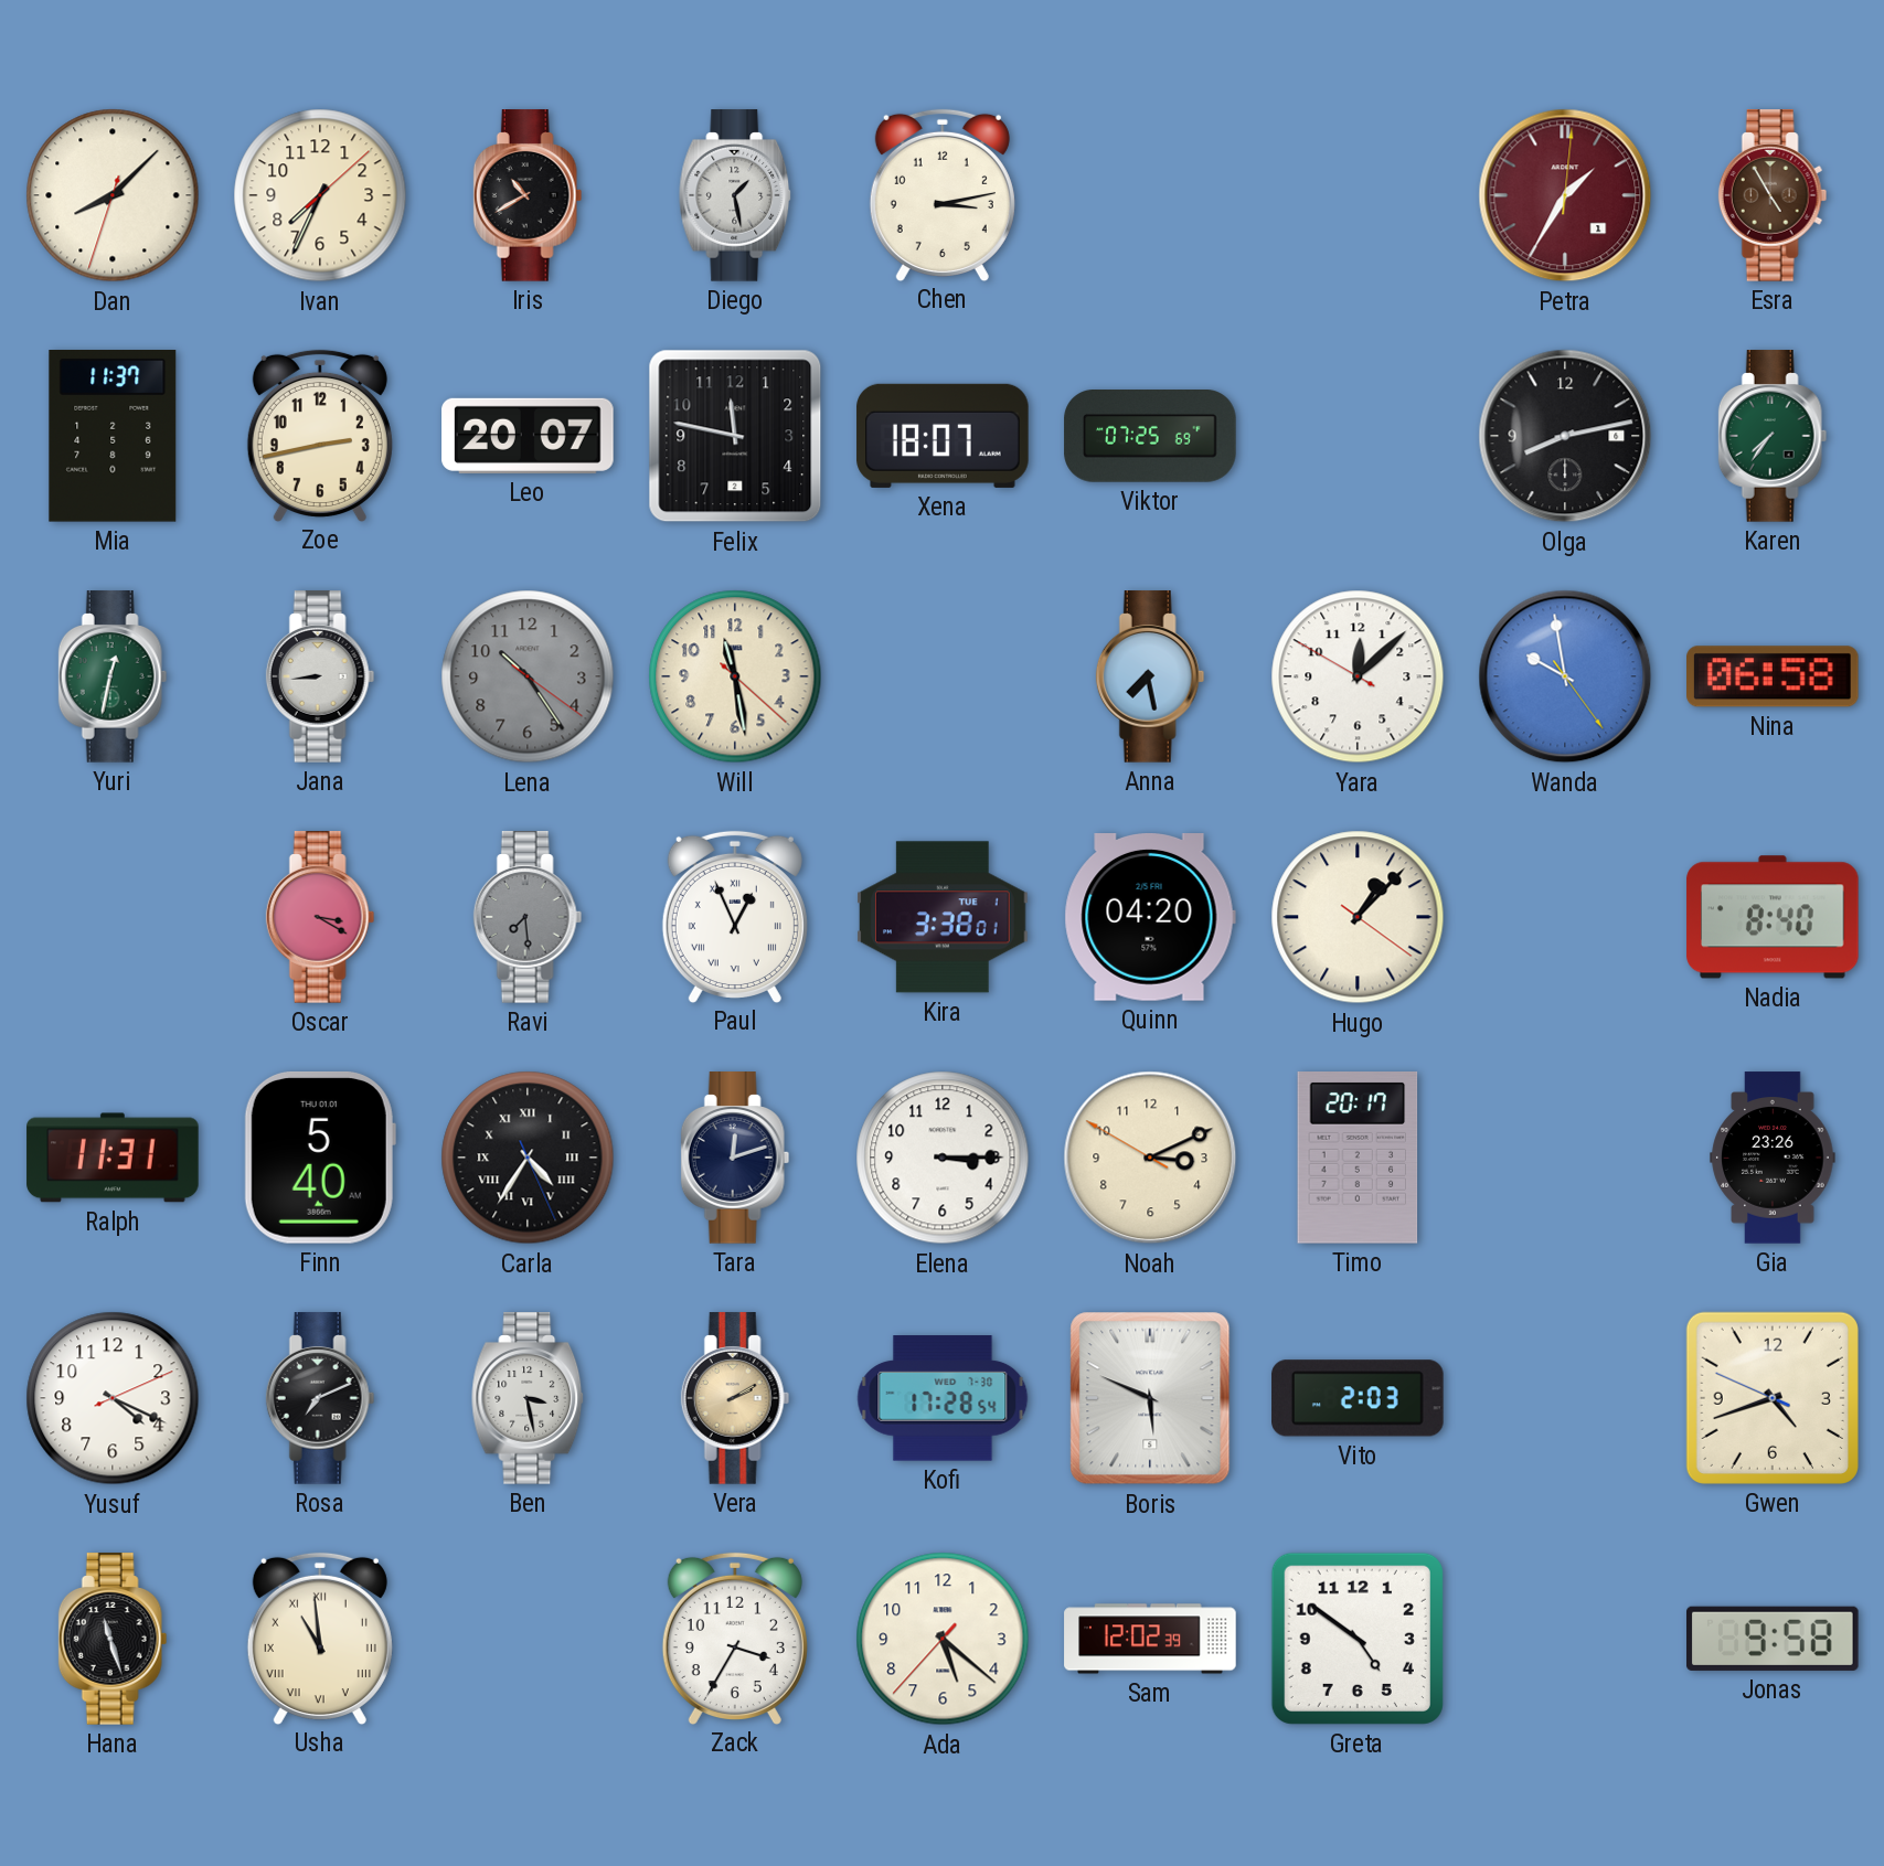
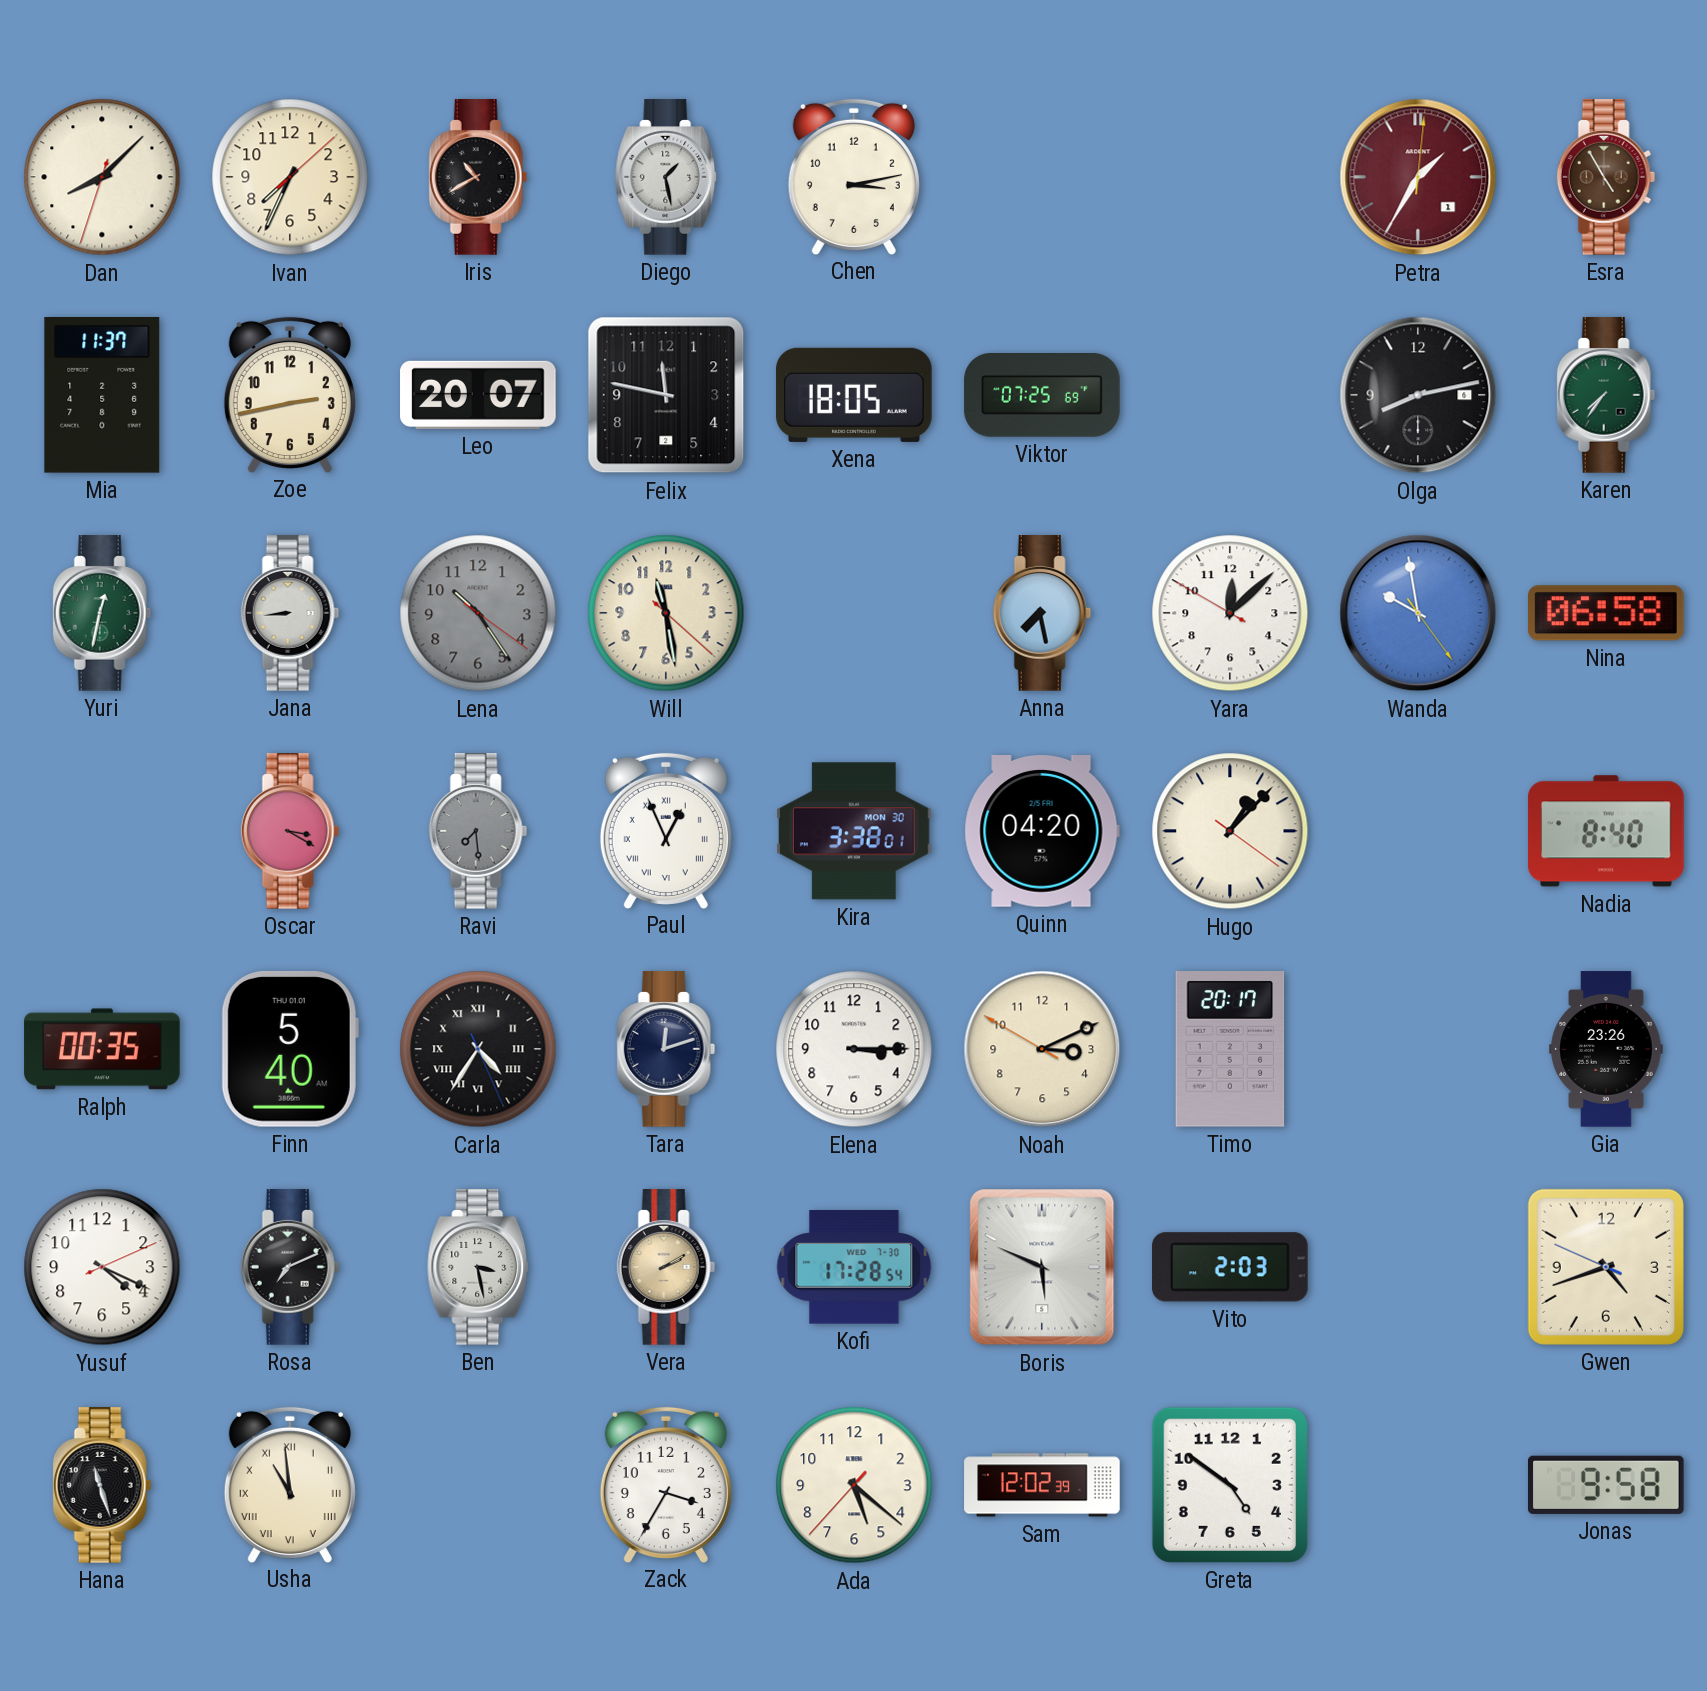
Xena: 18:07 -> 18:05
Kira date: TUE 1 -> MON 30
Ralph: 11:31 -> 00:35
